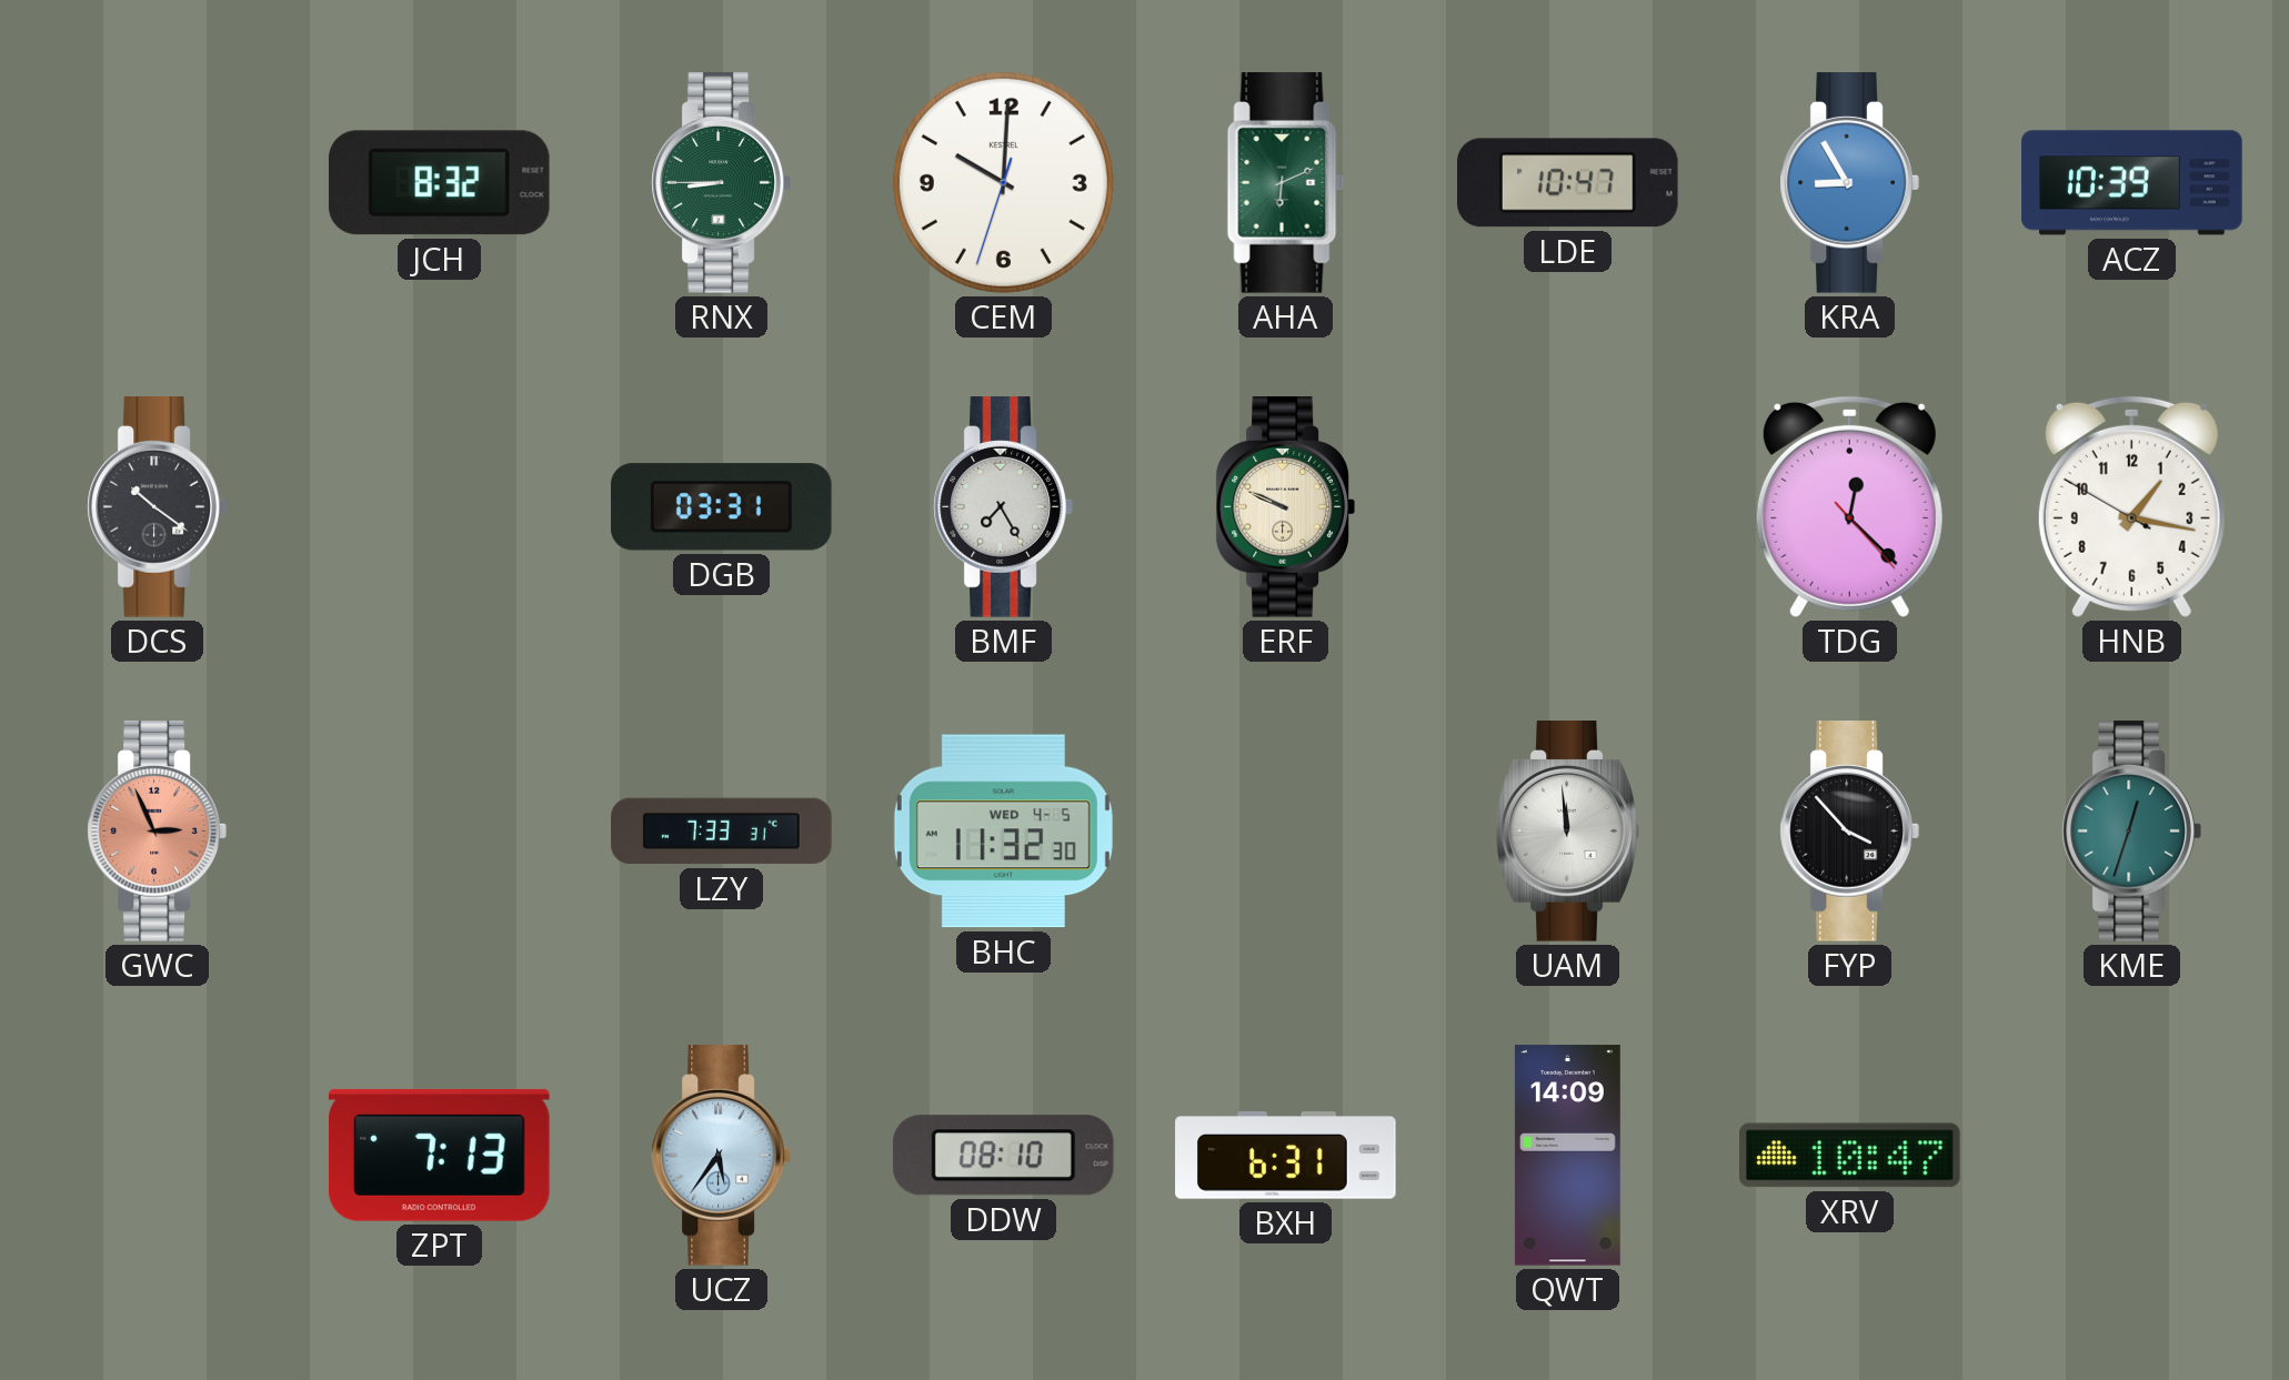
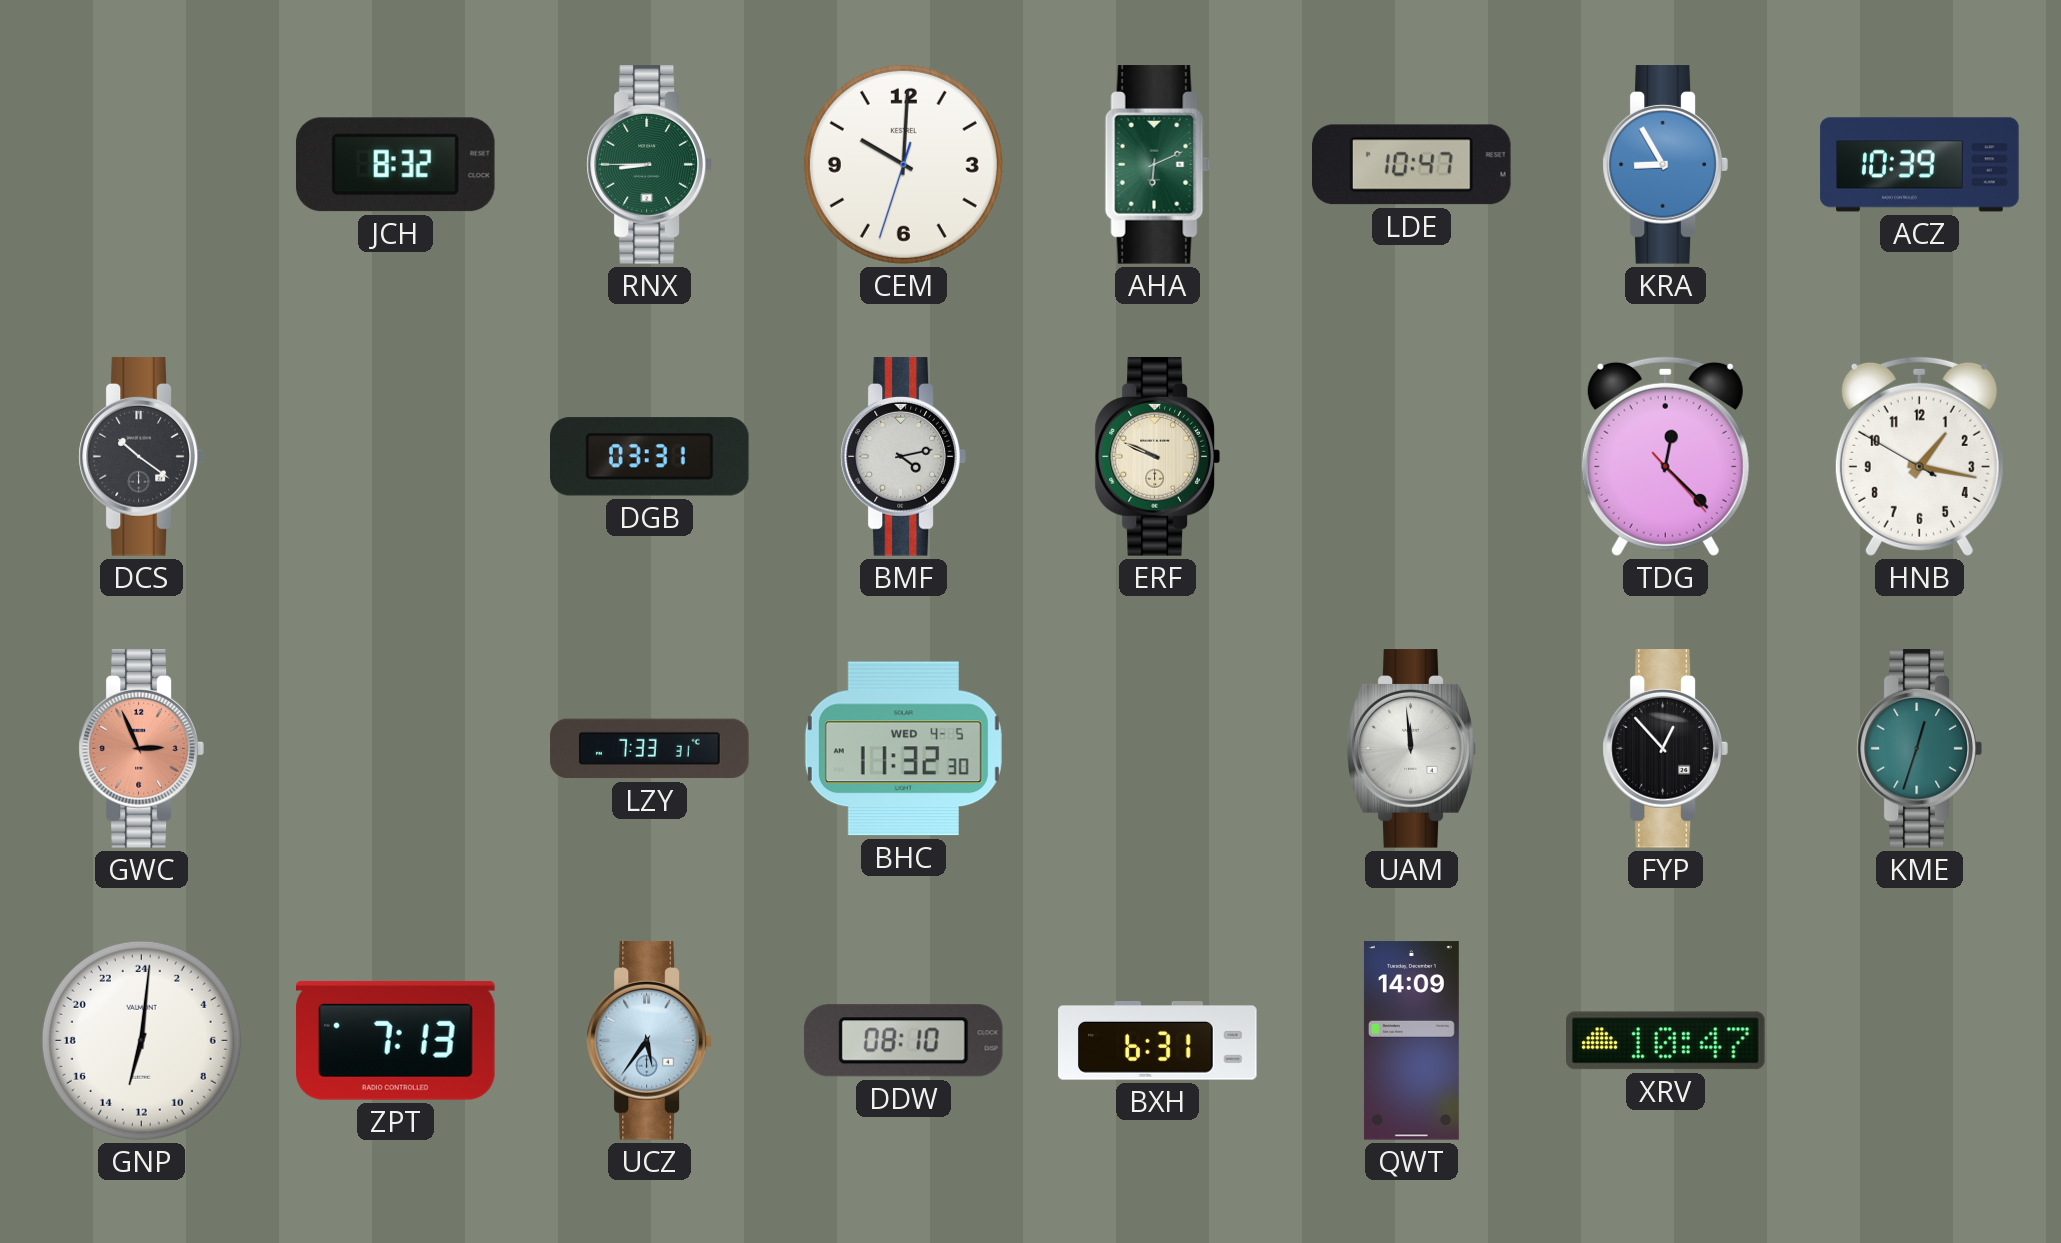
BMF: 7:25 -> 4:13
FYP: 3:53 -> 12:53
GNP: none -> 13:01
